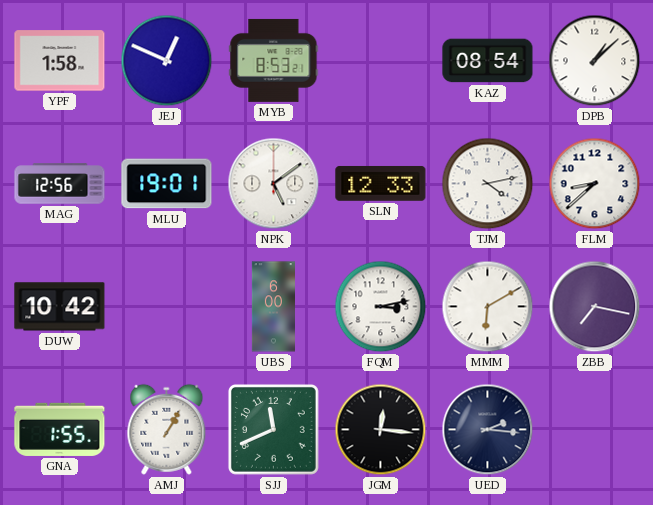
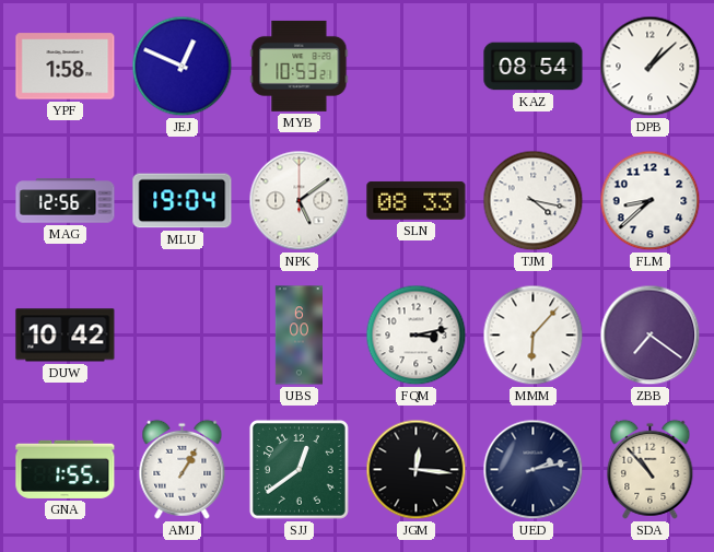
MYB: 8:53 -> 10:53
MLU: 19:01 -> 19:04
SLN: 12:33 -> 08:33
TJM: 4:13 -> 4:17
MMM: 6:10 -> 6:07
ZBB: 7:17 -> 7:21
SJJ: 11:41 -> 12:39
UED: 2:16 -> 2:13
SDA: none -> 10:53
